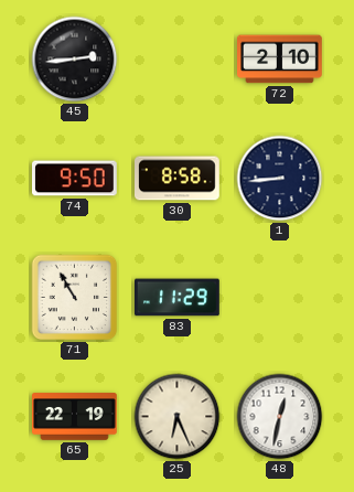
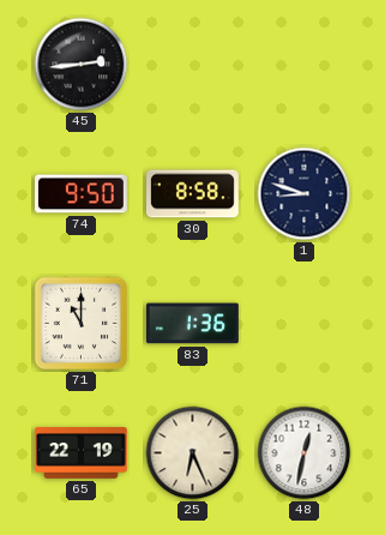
72: 2:10 -> none
1: 8:44 -> 8:48
71: 10:55 -> 11:00
83: 11:29 -> 1:36
